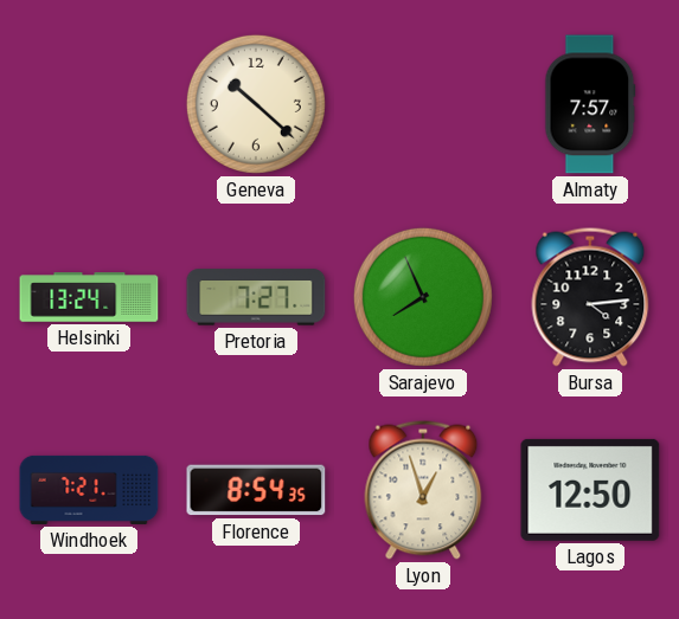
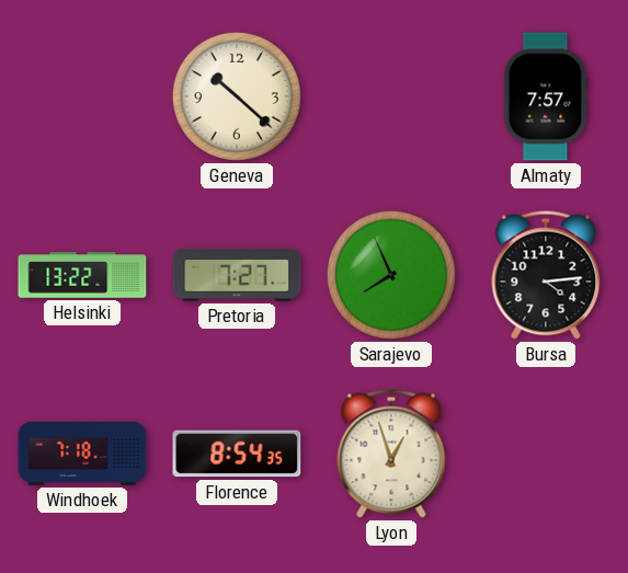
Helsinki: 13:24 -> 13:22
Windhoek: 7:21 -> 7:18
Lagos: 12:50 -> none
